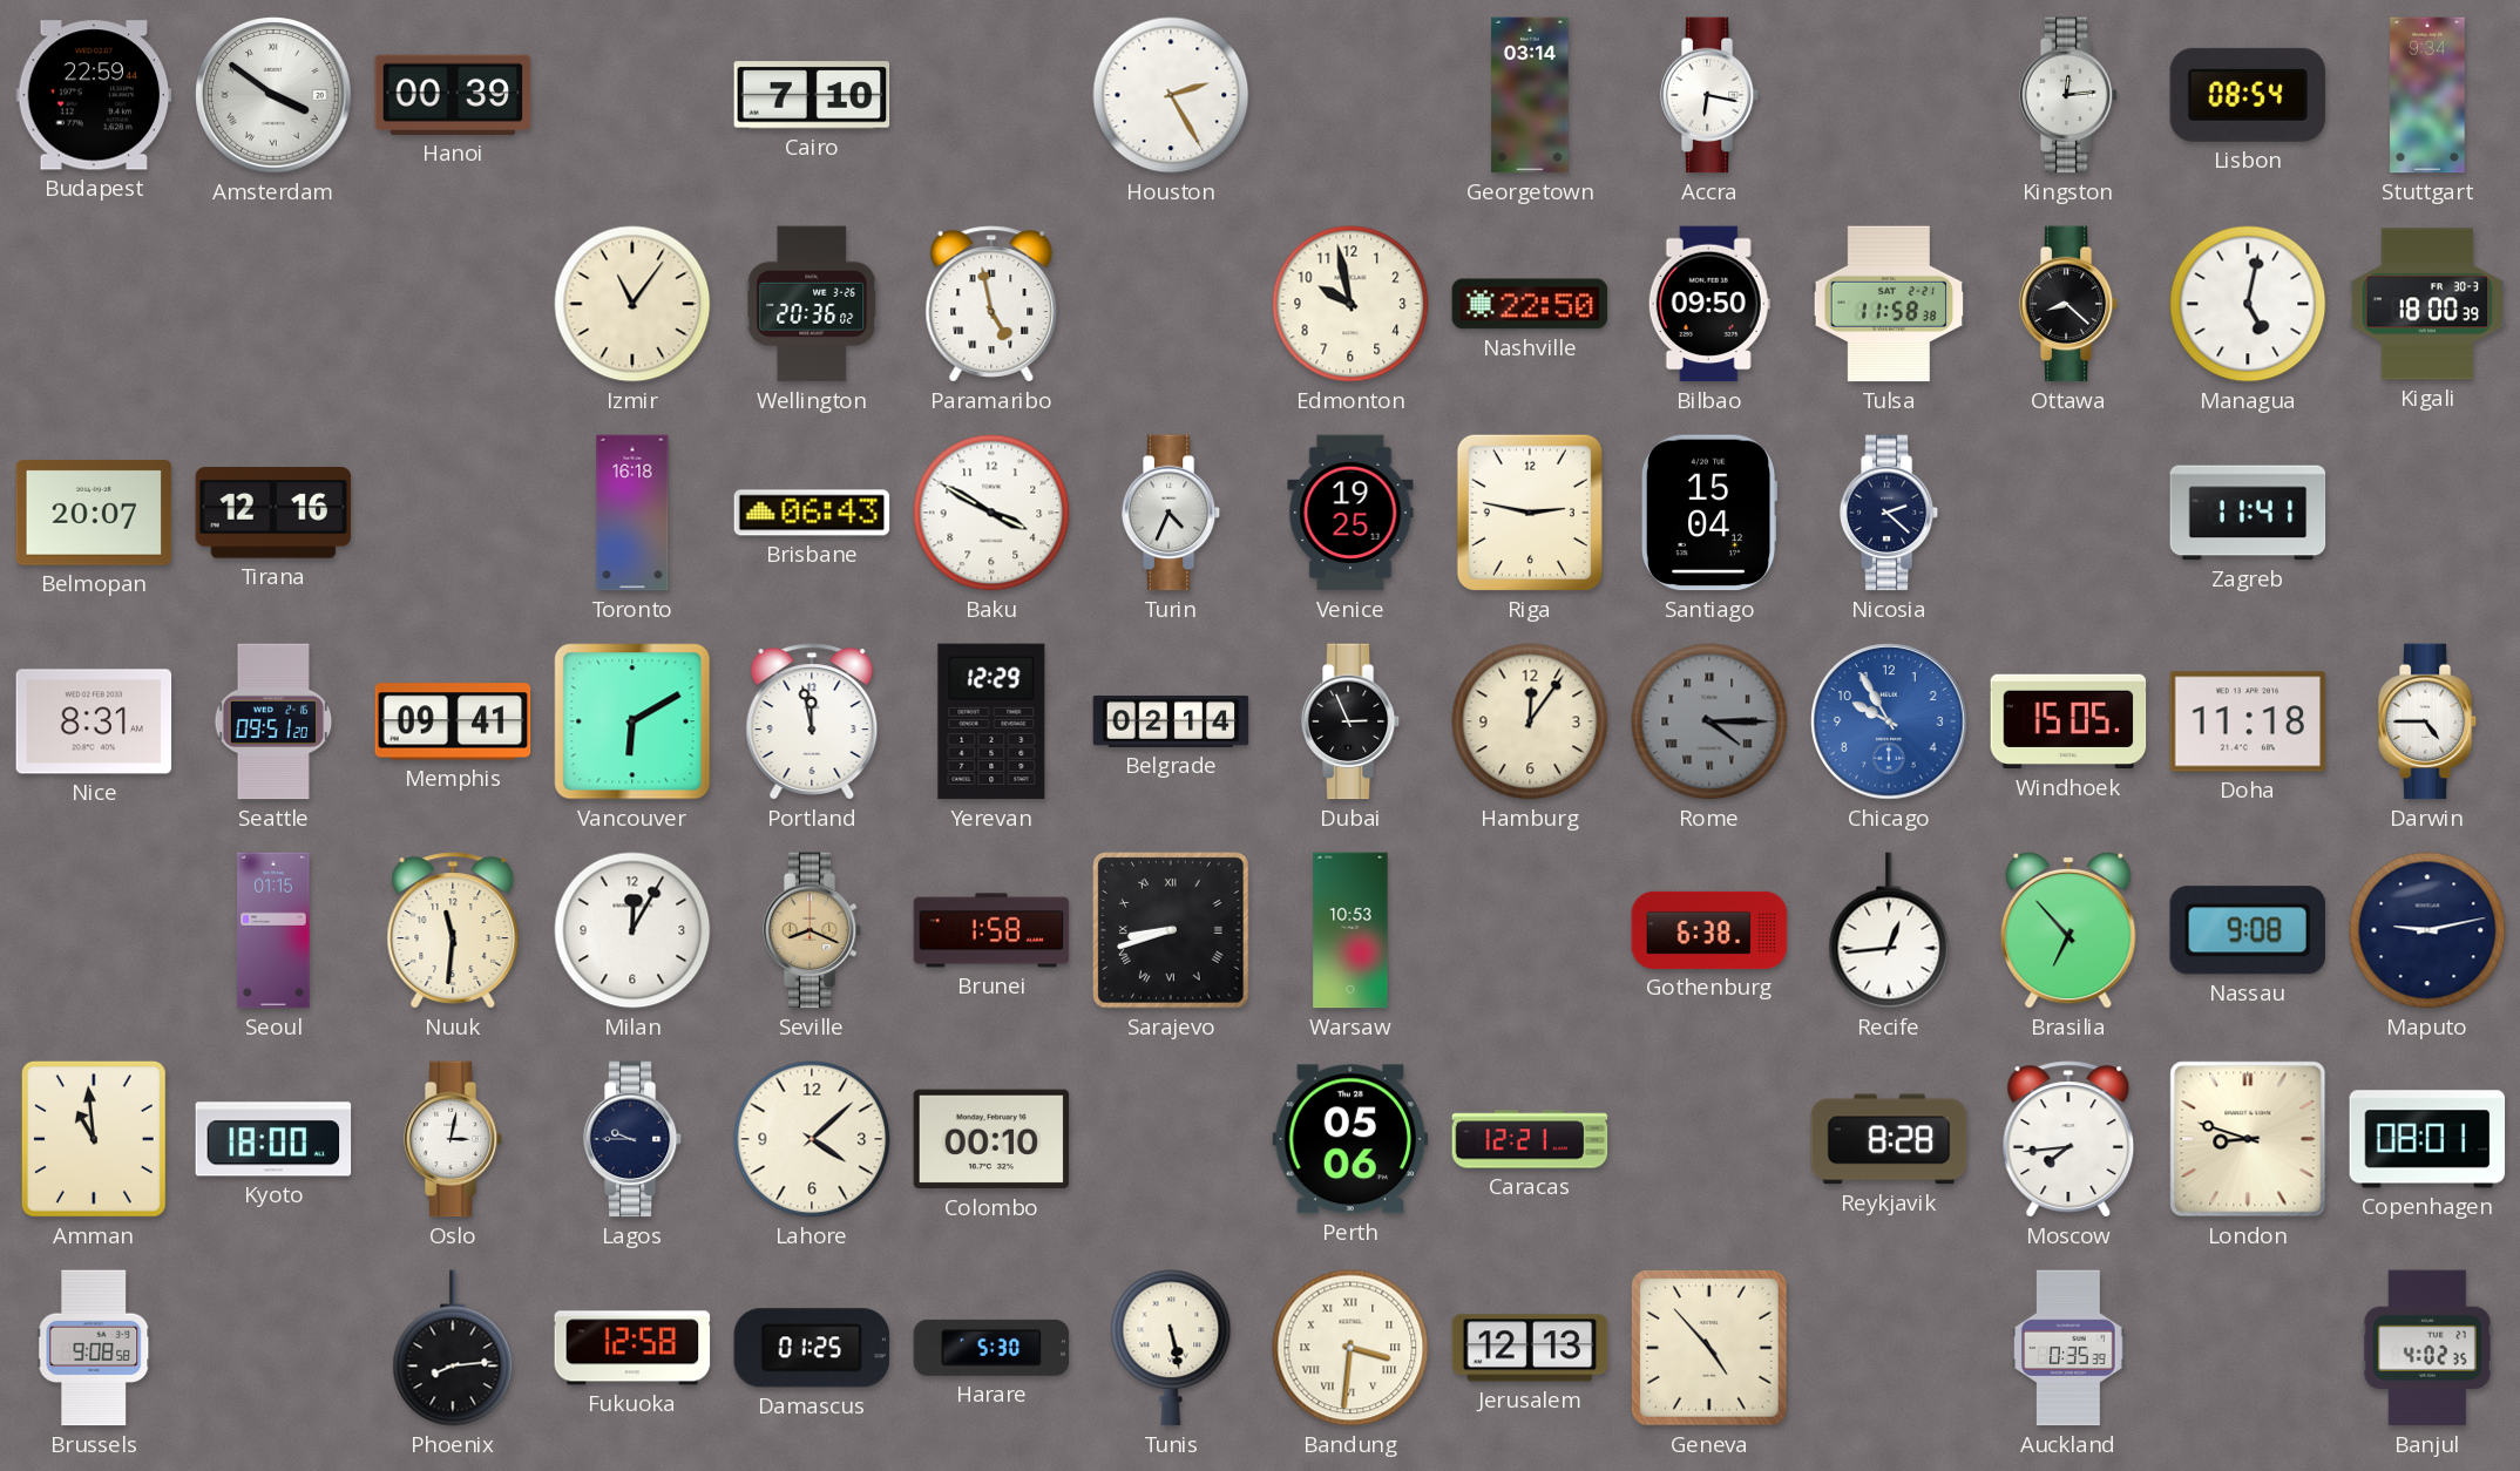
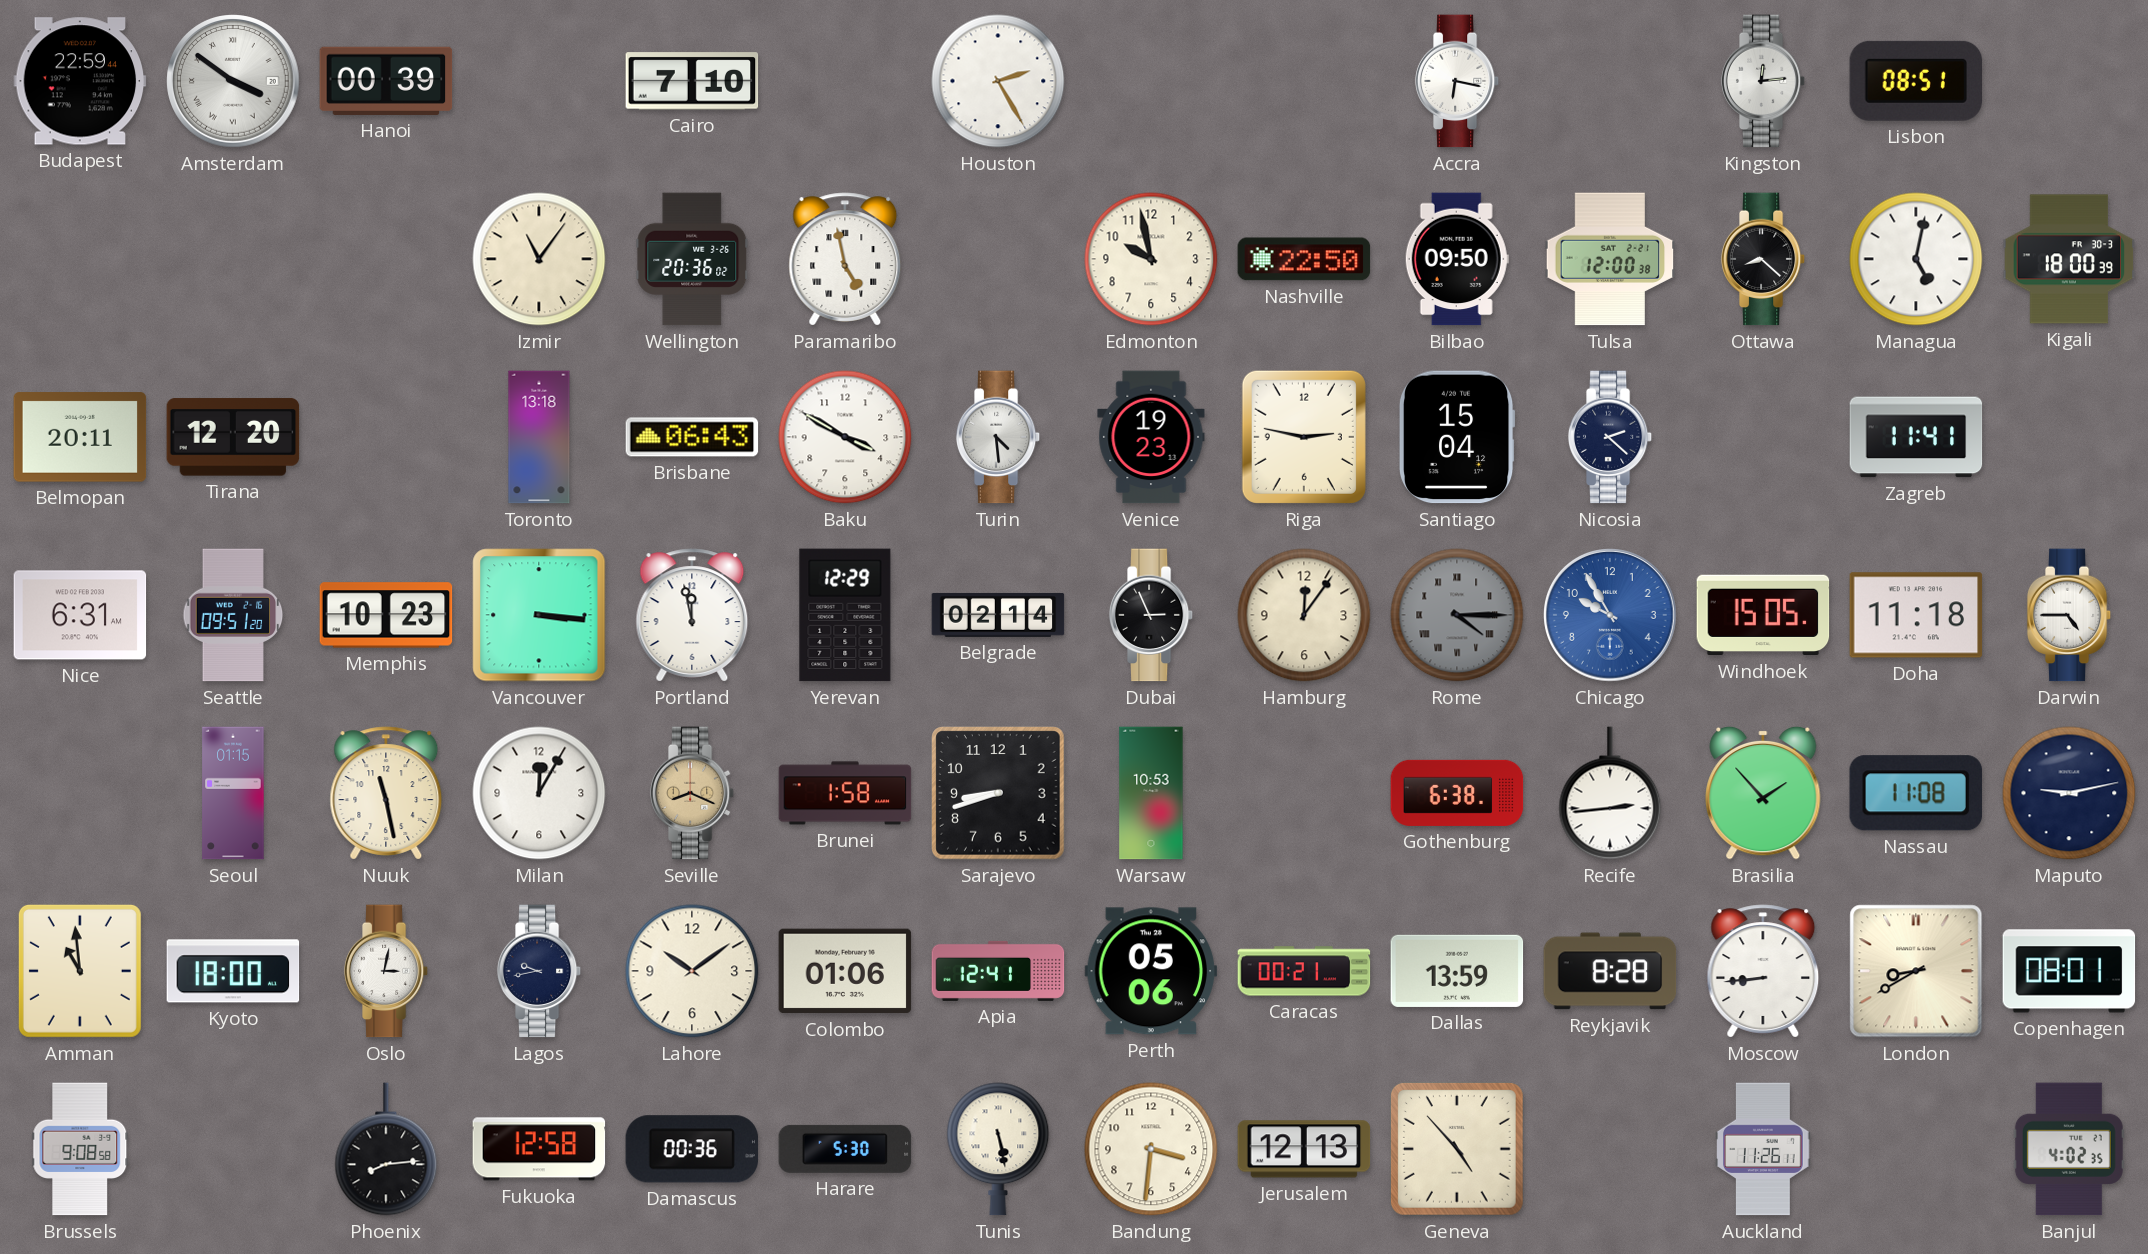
Georgetown: 03:14 -> none
Lisbon: 08:54 -> 08:51
Stuttgart: 9:34 -> none
Tulsa: 11:58 -> 12:00
Belmopan: 20:07 -> 20:11
Tirana: 12:16 -> 12:20
Toronto: 16:18 -> 13:18
Turin: 4:34 -> 4:29
Venice: 19:25 -> 19:23
Nice: 8:31 -> 6:31
Memphis: 09:41 -> 10:23
Vancouver: 6:10 -> 3:16
Nuuk: 11:31 -> 11:28
Sarajevo numerals: Roman -> Arabic
Recife: 12:44 -> 2:44
Brasilia: 6:53 -> 1:53
Nassau: 9:08 -> 11:08
Lagos: 9:45 -> 9:43
Lahore: 4:08 -> 10:09
Colombo: 00:10 -> 01:06
Apia: none -> 12:41
Caracas: 12:21 -> 00:21
Dallas: none -> 13:59
Moscow: 7:44 -> 8:44
London: 8:48 -> 8:40
Damascus: 01:25 -> 00:36
Bandung numerals: Roman -> Arabic
Auckland: 0:35 -> 11:26
